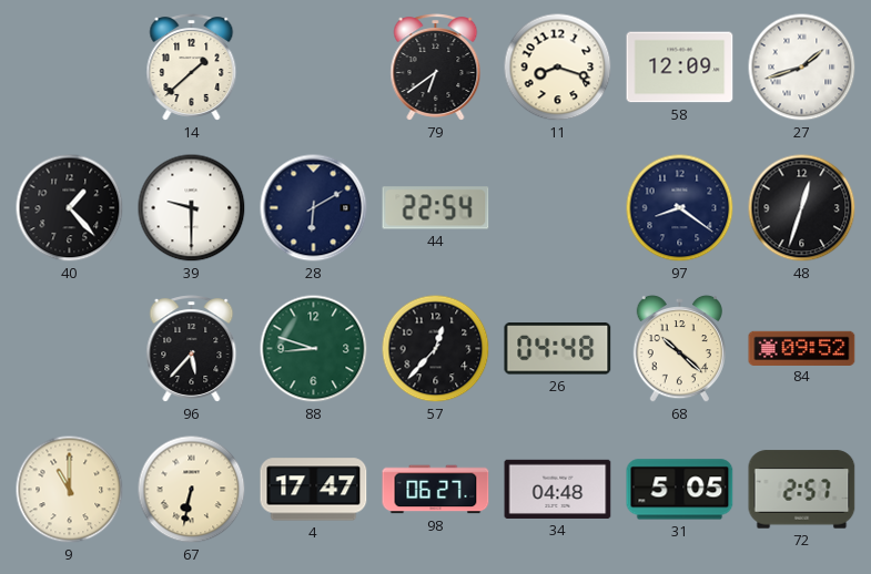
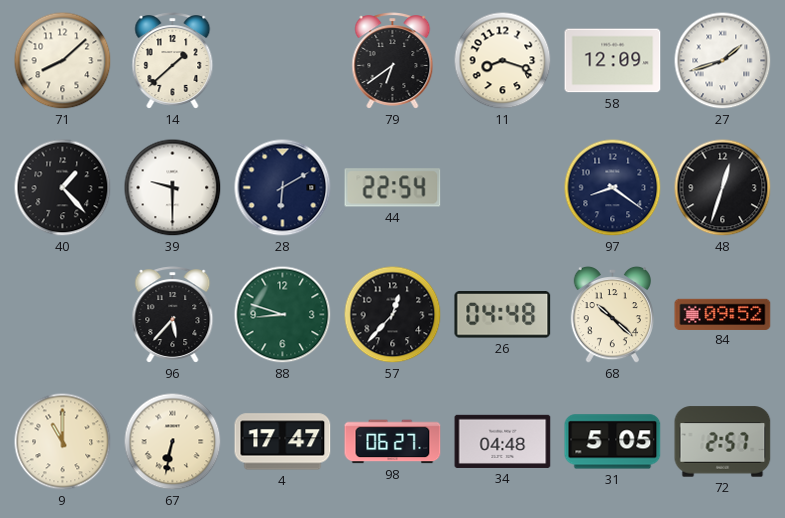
71: none -> 8:08
